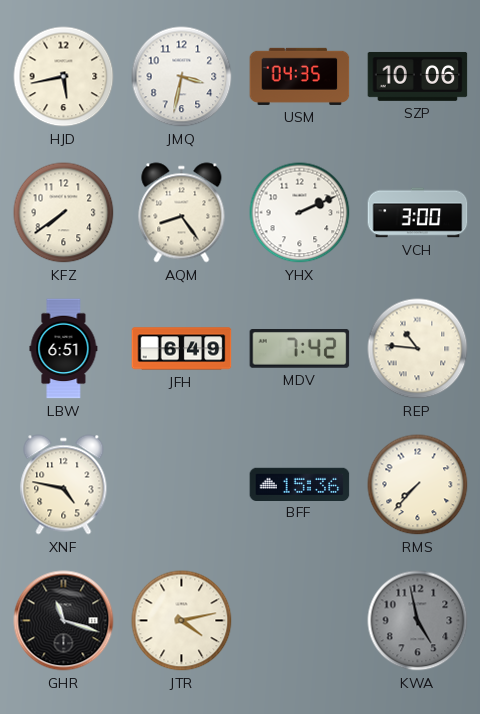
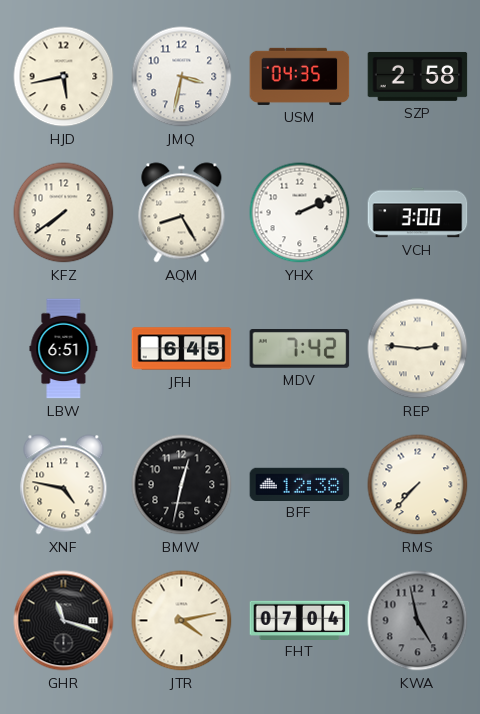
SZP: 10:06 -> 2:58
AQM: 8:24 -> 8:25
JFH: 6:49 -> 6:45
REP: 10:46 -> 2:46
BMW: none -> 12:32
BFF: 15:36 -> 12:38
FHT: none -> 07:04
